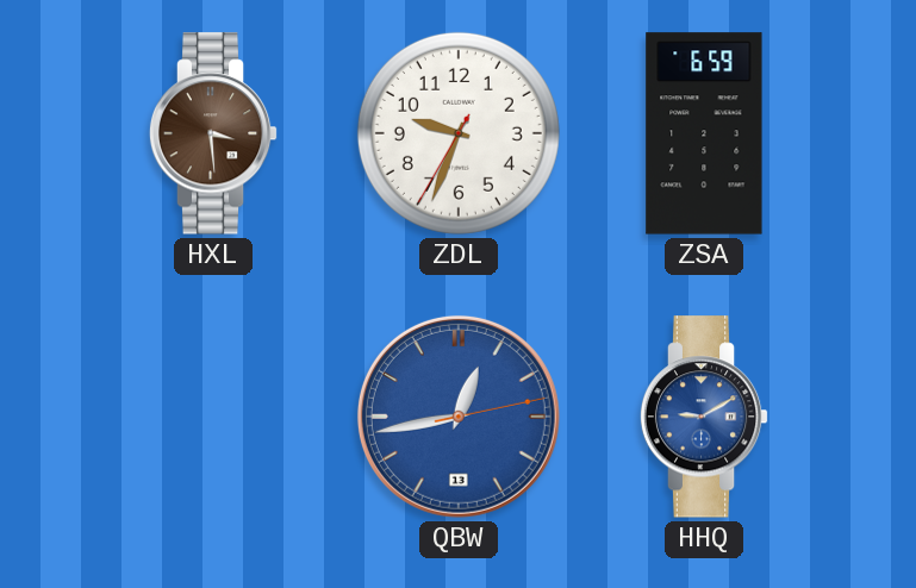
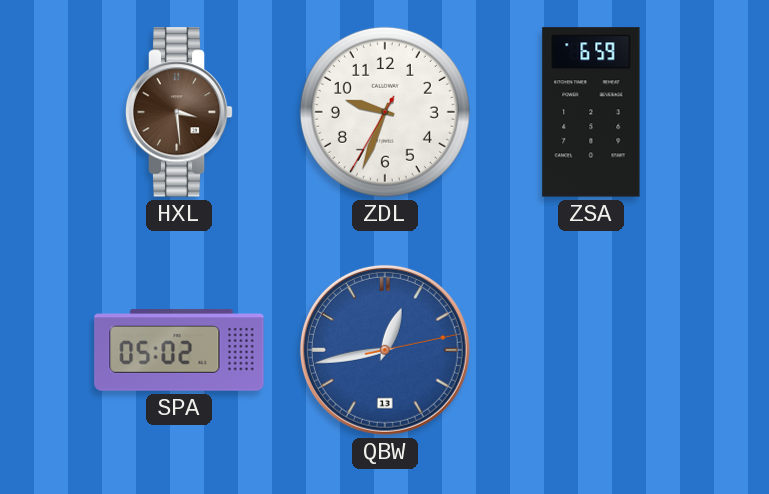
SPA: none -> 05:02
HHQ: 9:10 -> none
